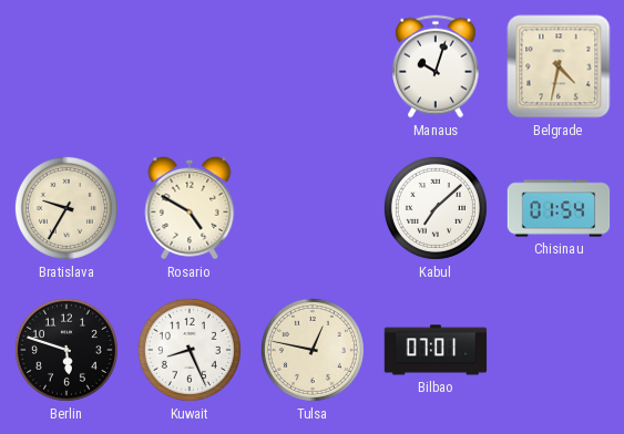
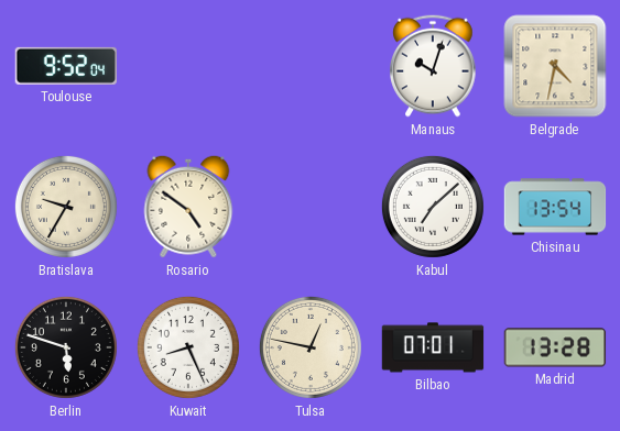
Toulouse: none -> 9:52
Rosario: 4:50 -> 4:51
Chisinau: 01:54 -> 13:54
Madrid: none -> 13:28
